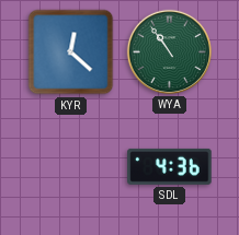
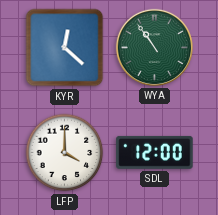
LFP: none -> 4:00
SDL: 4:36 -> 12:00
